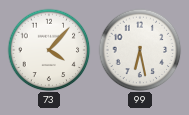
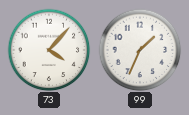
99: 6:28 -> 1:34
